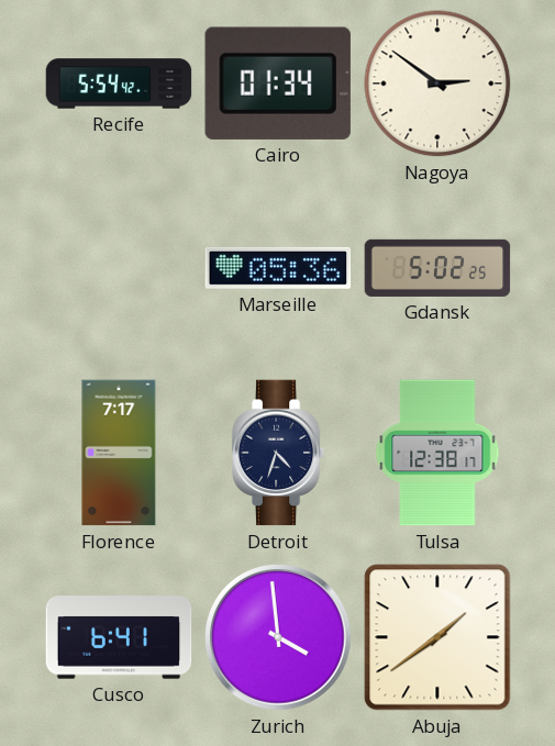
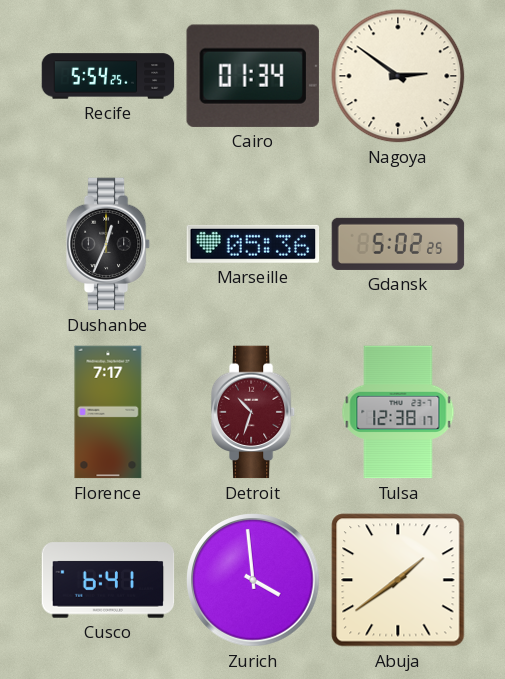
Recife: 5:54:42 -> 5:54:25
Dushanbe: none -> 12:34
Detroit: 4:33 -> 10:33
Detroit dial: navy -> burgundy
